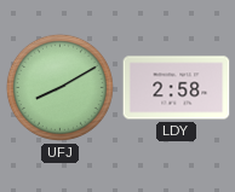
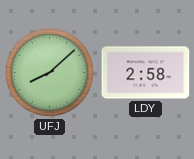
UFJ: 8:10 -> 8:08
